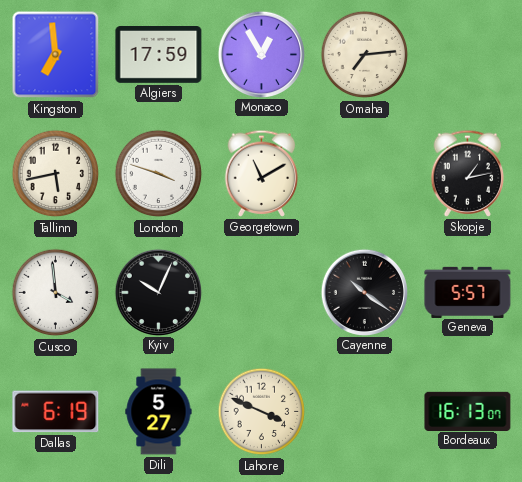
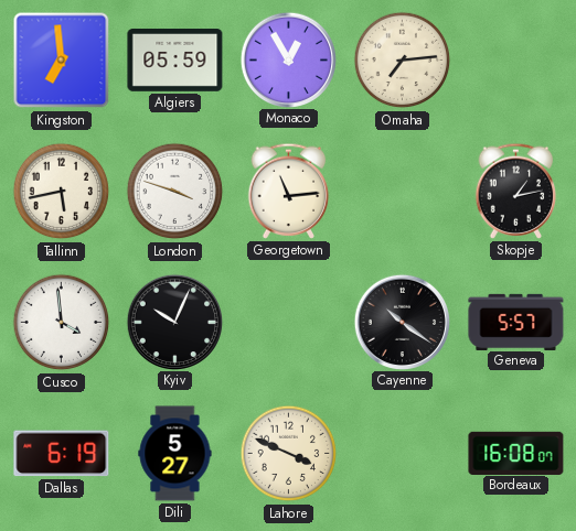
Algiers: 17:59 -> 05:59
Georgetown: 11:10 -> 11:14
Bordeaux: 16:13 -> 16:08
